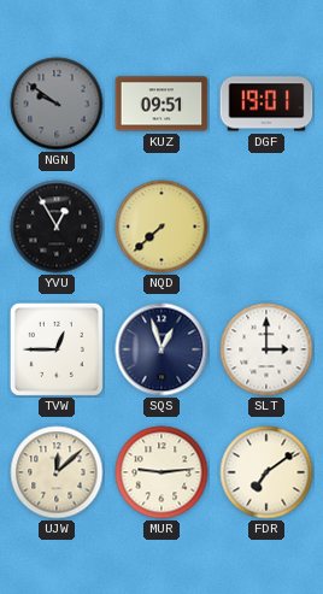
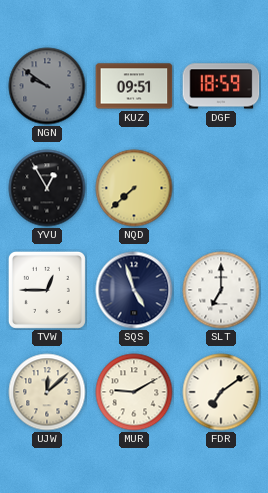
DGF: 19:01 -> 18:59
SQS: 12:57 -> 4:57
SLT: 3:00 -> 7:00
MUR: 9:14 -> 9:10
